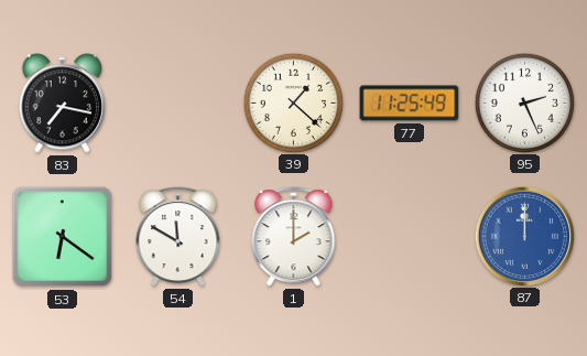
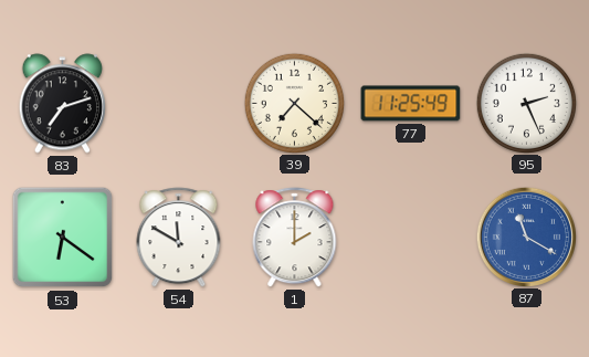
83: 7:17 -> 7:12
39: 1:22 -> 7:22
87: 12:00 -> 11:20
